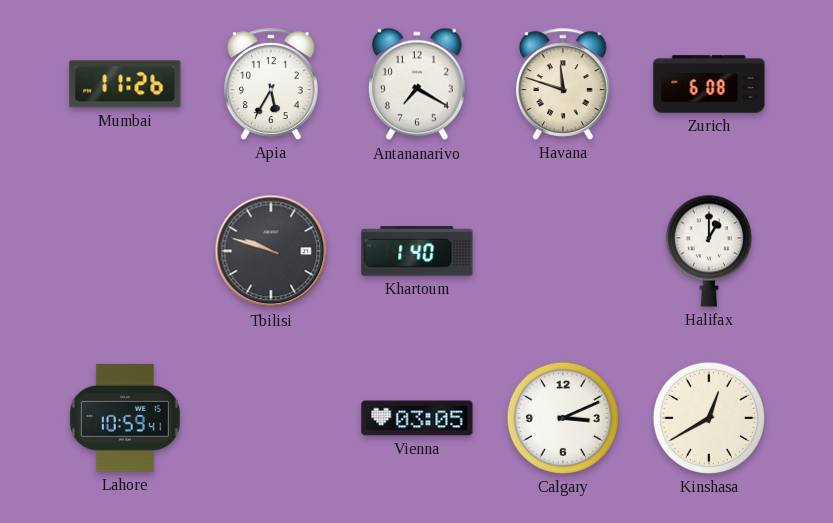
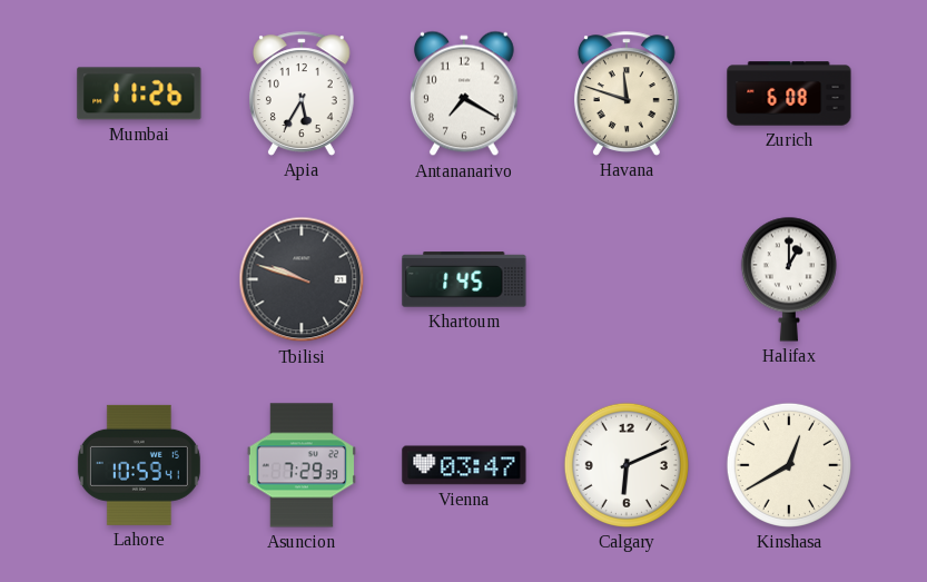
Khartoum: 1:40 -> 1:45
Asuncion: none -> 7:29
Vienna: 03:05 -> 03:47
Calgary: 3:11 -> 6:11
